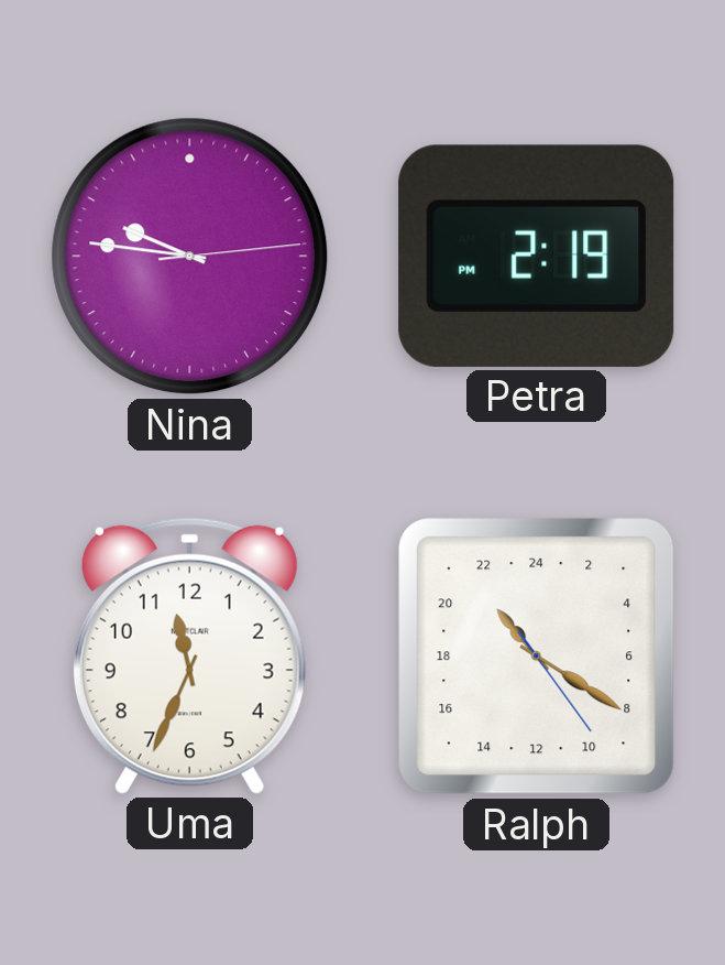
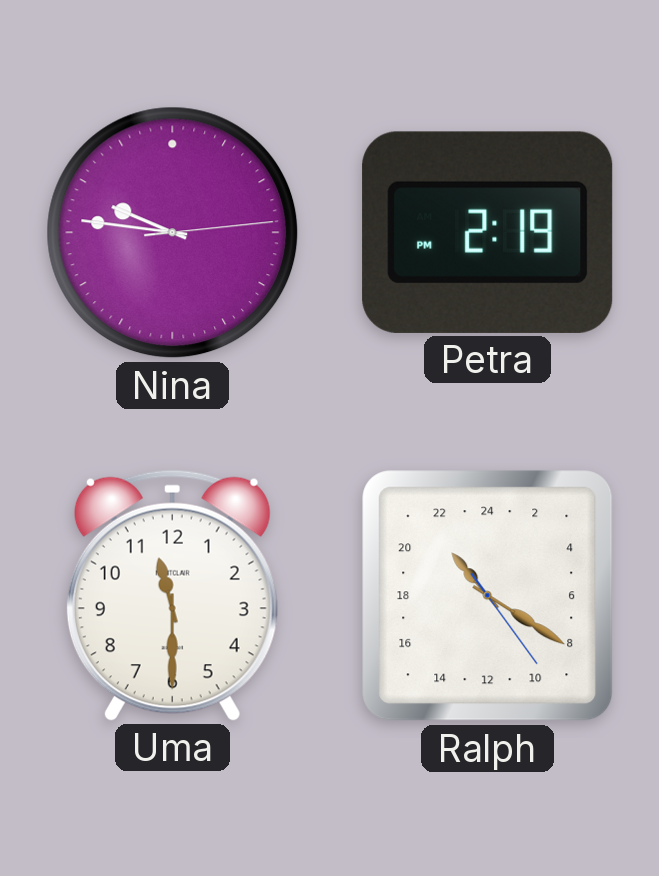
Uma: 11:34 -> 11:30
